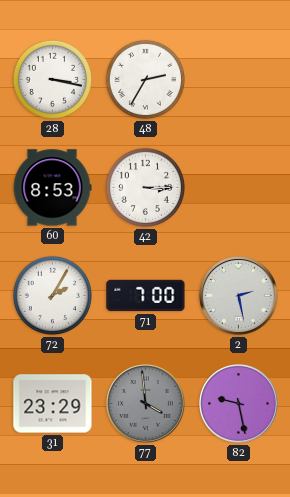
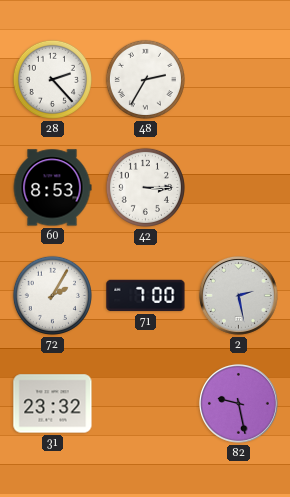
28: 3:17 -> 2:23
31: 23:29 -> 23:32
77: 3:59 -> none
